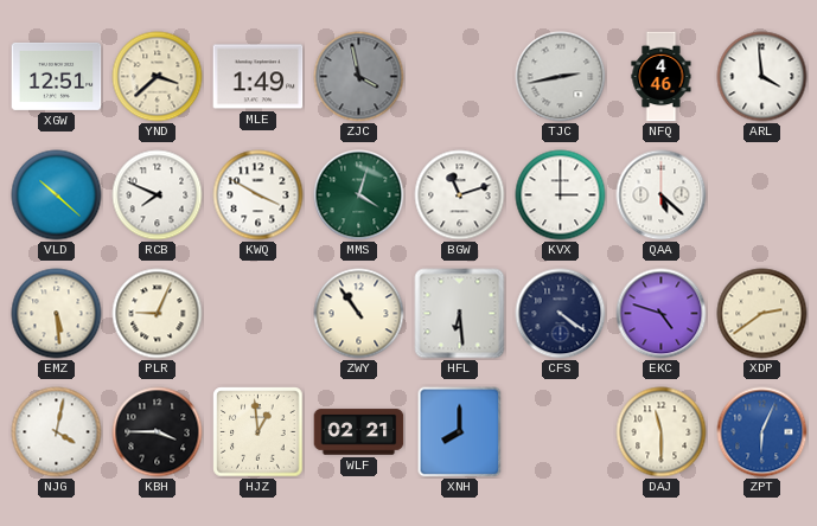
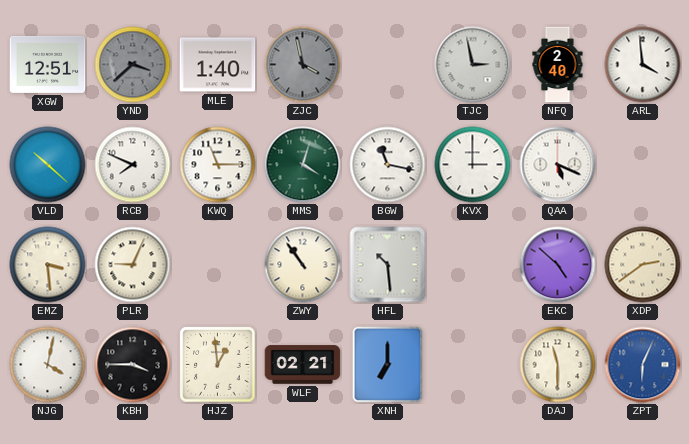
YND dial: cream -> grey
MLE: 1:49 -> 1:40
TJC: 2:43 -> 2:58
NFQ: 4:46 -> 2:40
KWQ: 3:50 -> 11:15
BGW: 11:12 -> 11:17
QAA: 5:22 -> 5:19
EMZ: 5:29 -> 3:29
HFL: 6:29 -> 10:29
CFS: 4:21 -> none
EKC: 4:48 -> 4:52
XNH: 8:00 -> 7:00
